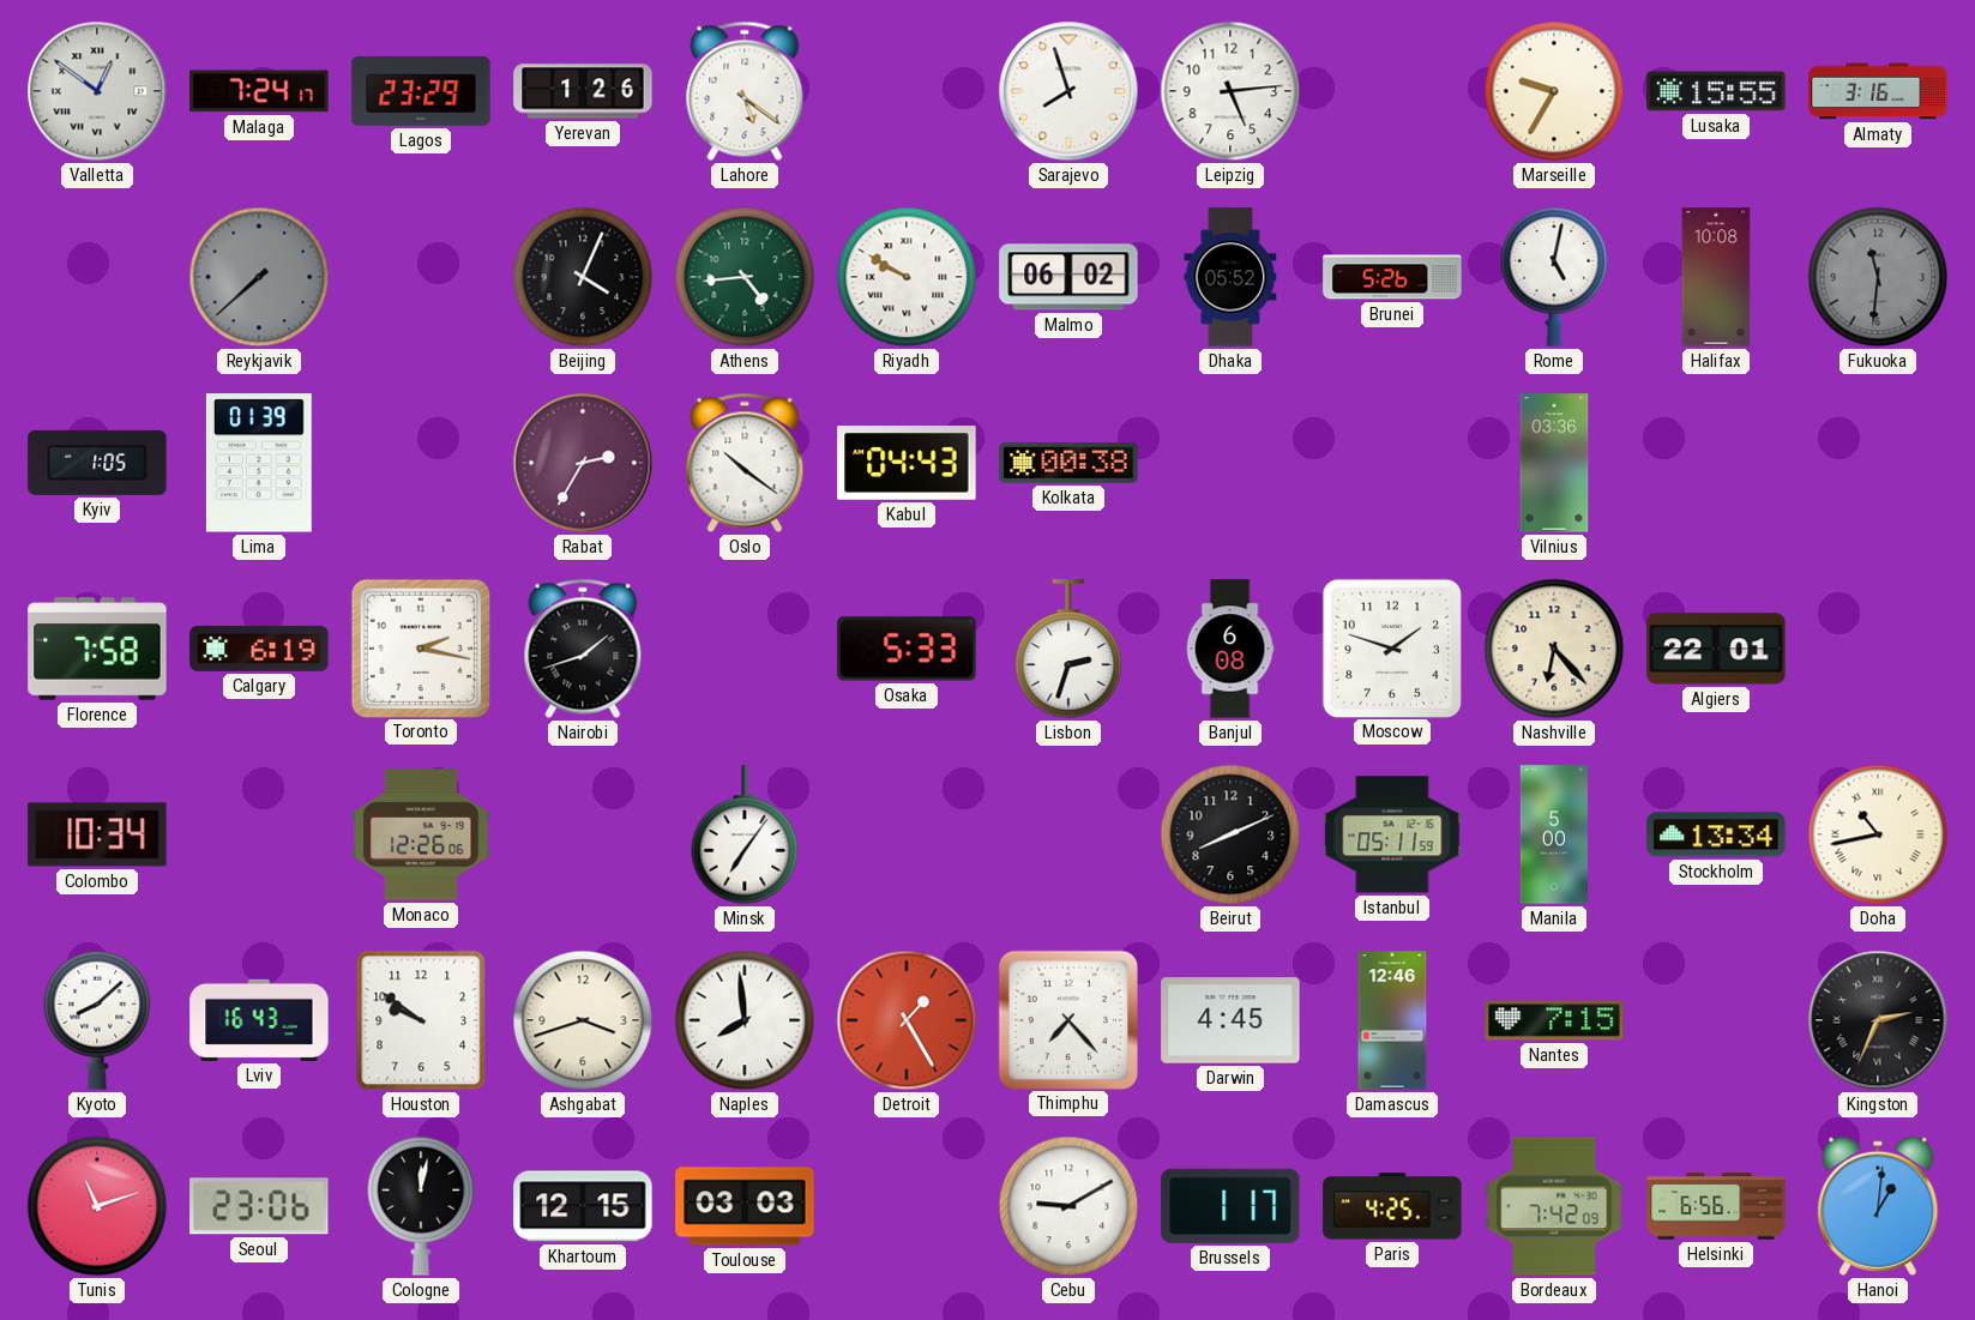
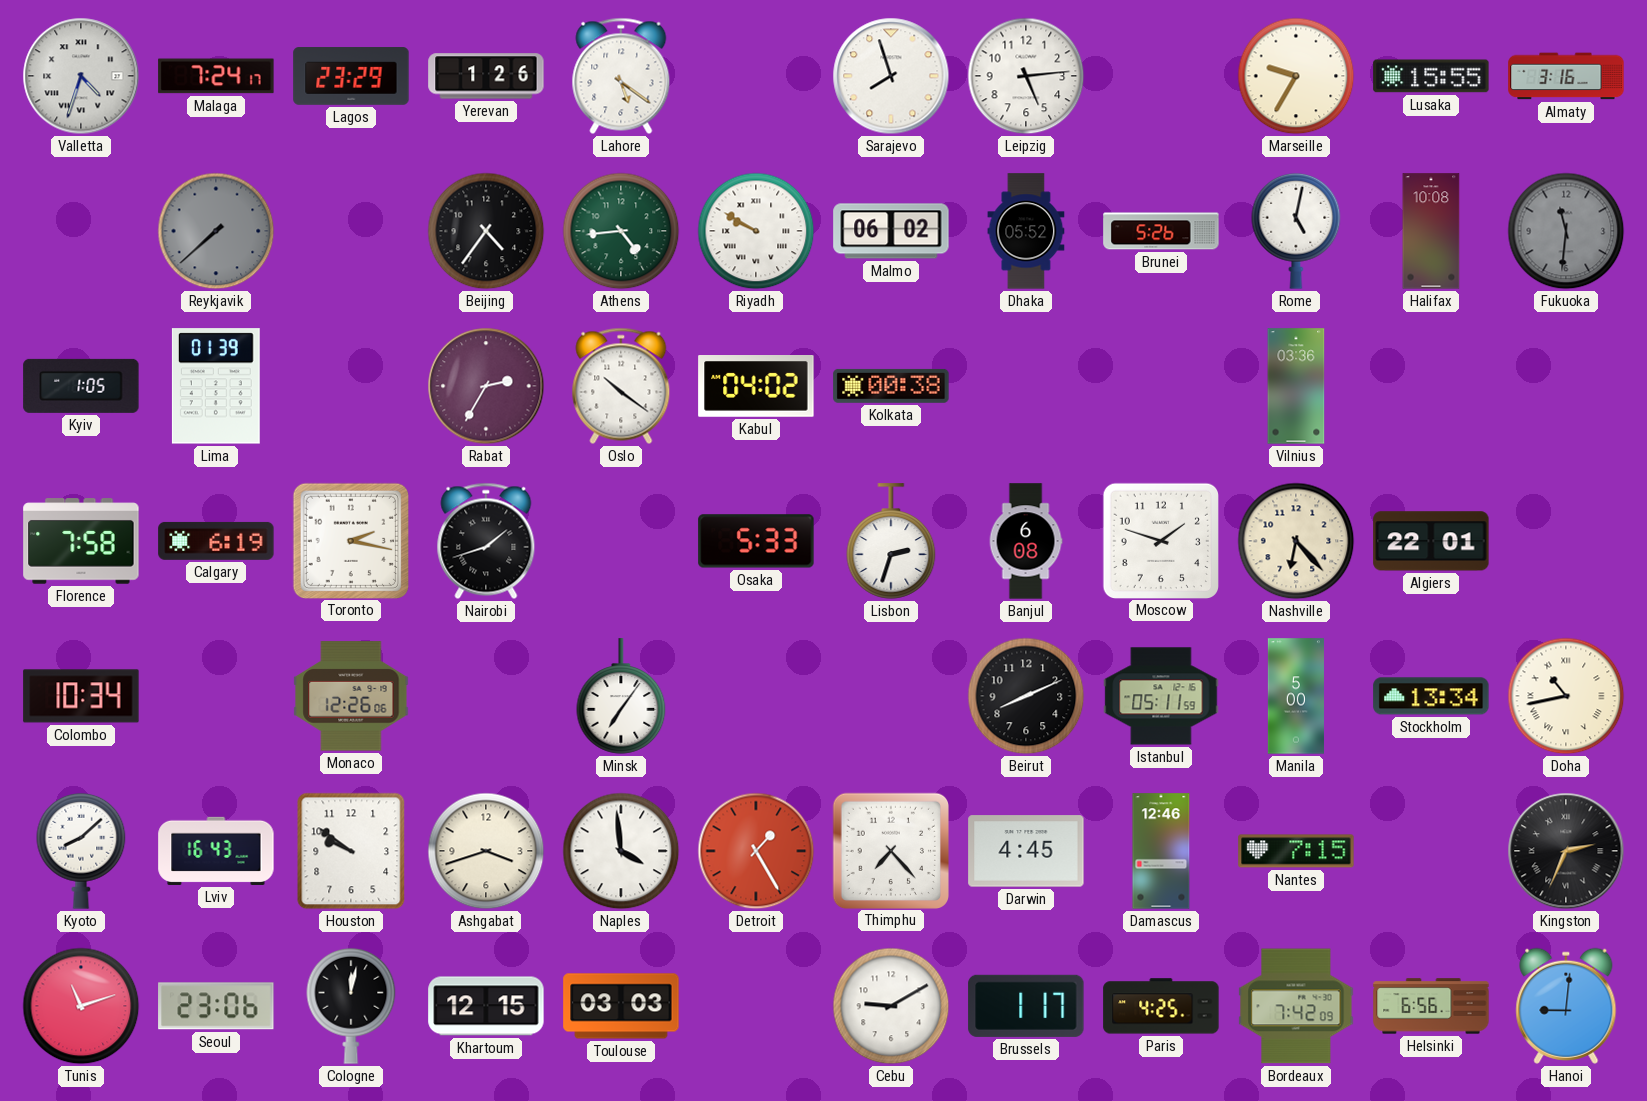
Valletta: 12:51 -> 4:33
Beijing: 4:04 -> 4:36
Kabul: 04:43 -> 04:02
Naples: 7:59 -> 3:59
Hanoi: 1:01 -> 9:01
